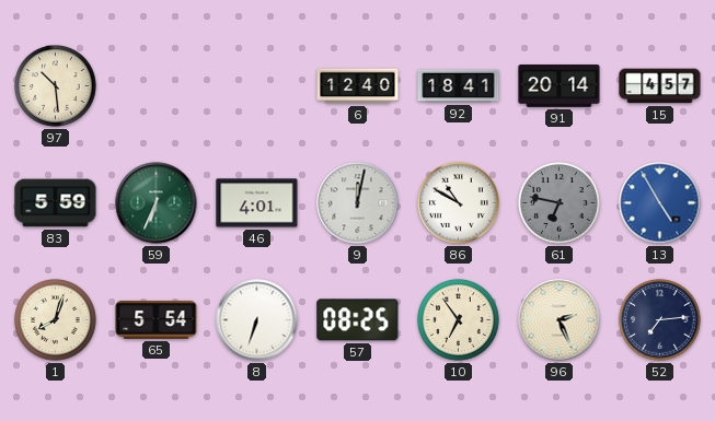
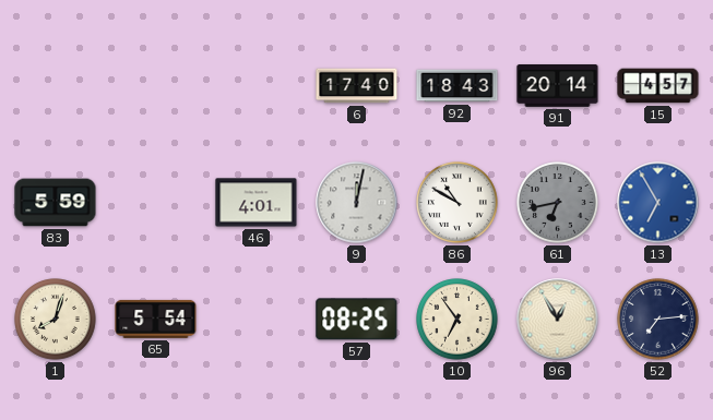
97: 10:29 -> none
6: 12:40 -> 17:40
92: 18:41 -> 18:43
59: 6:34 -> none
61: 6:47 -> 6:43
13: 4:55 -> 6:55
8: 6:33 -> none
96: 2:26 -> 12:55
